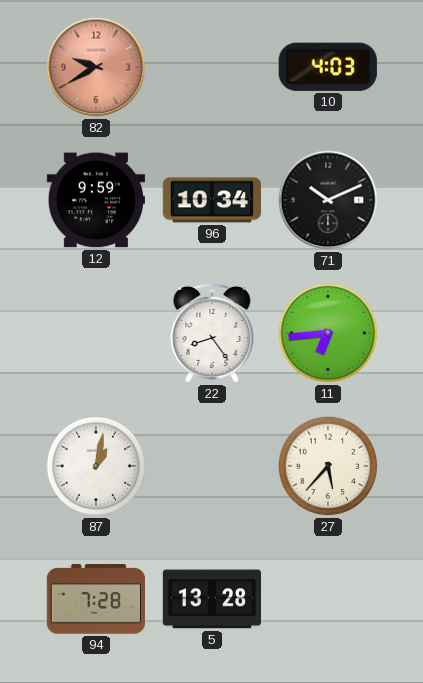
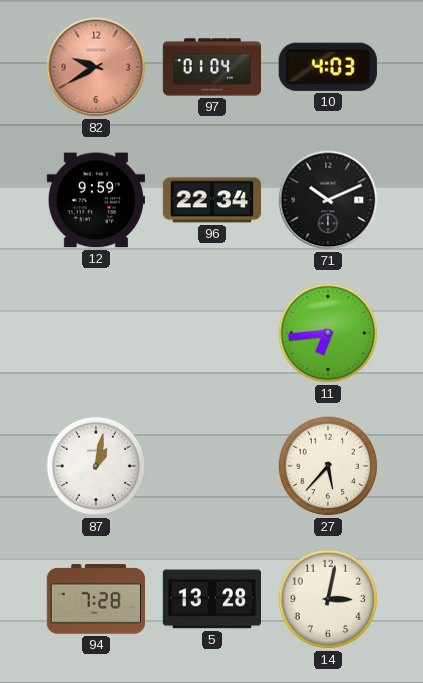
97: none -> 01:04
96: 10:34 -> 22:34
22: 8:24 -> none
14: none -> 3:02
